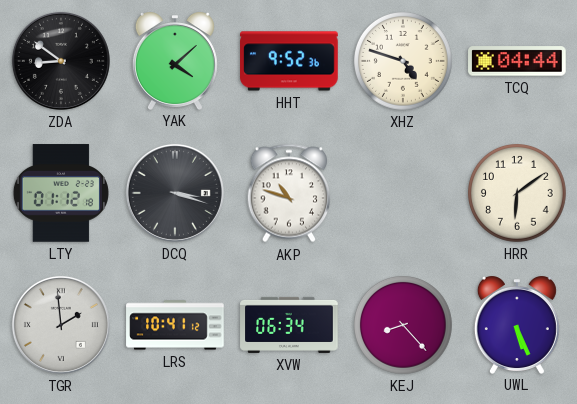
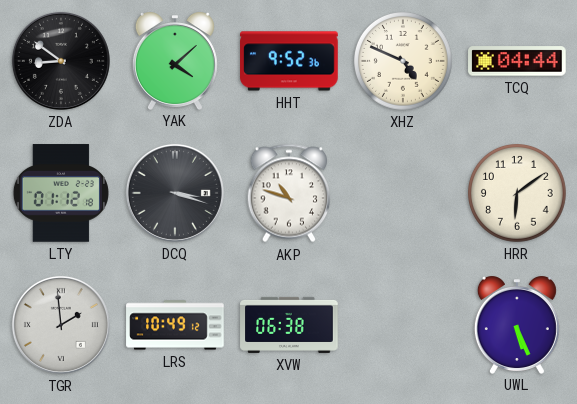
XHZ: 4:48 -> 4:49
LRS: 10:41 -> 10:49
XVW: 06:34 -> 06:38
KEJ: 8:23 -> none
